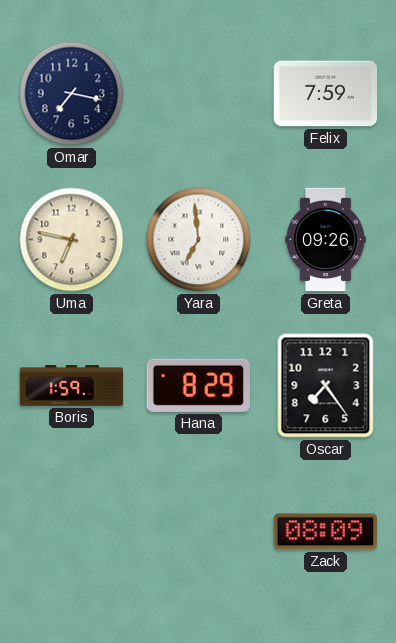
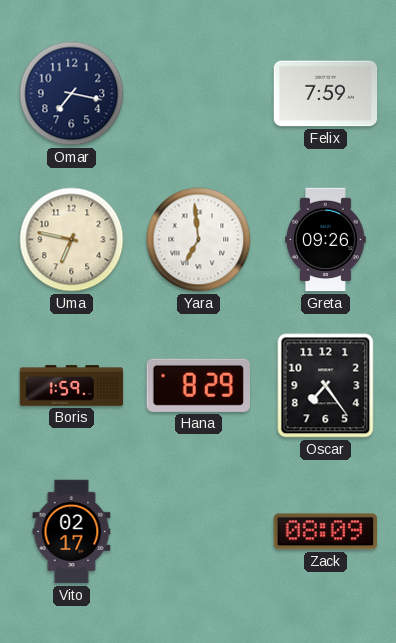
Vito: none -> 02:17
